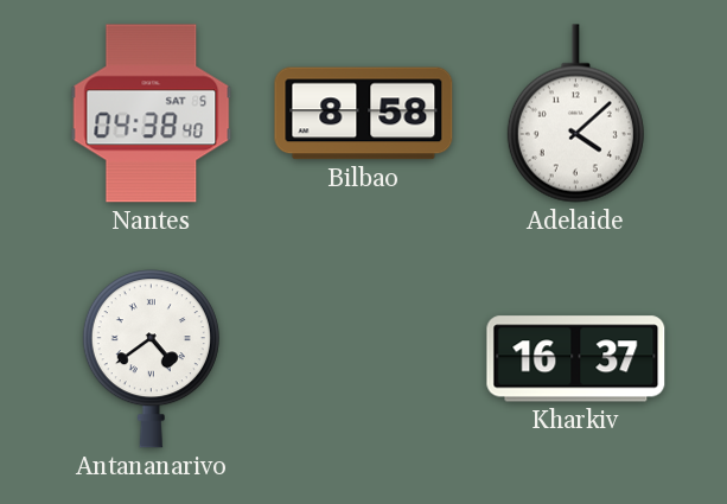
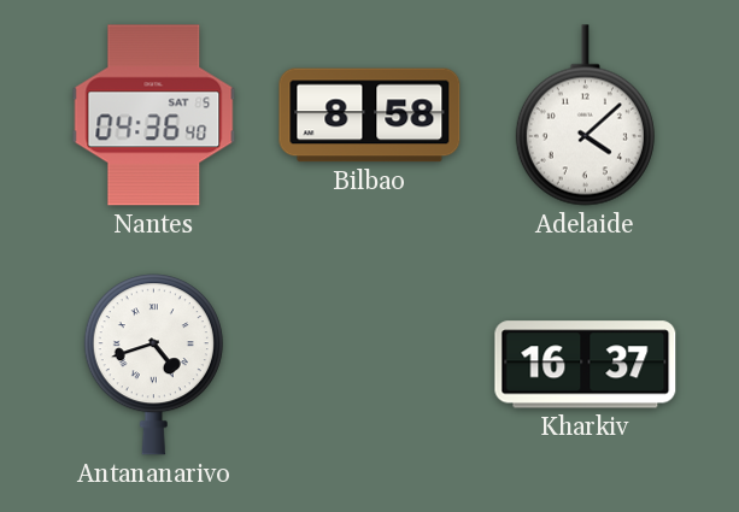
Nantes: 04:38 -> 04:36
Antananarivo: 4:39 -> 4:42
